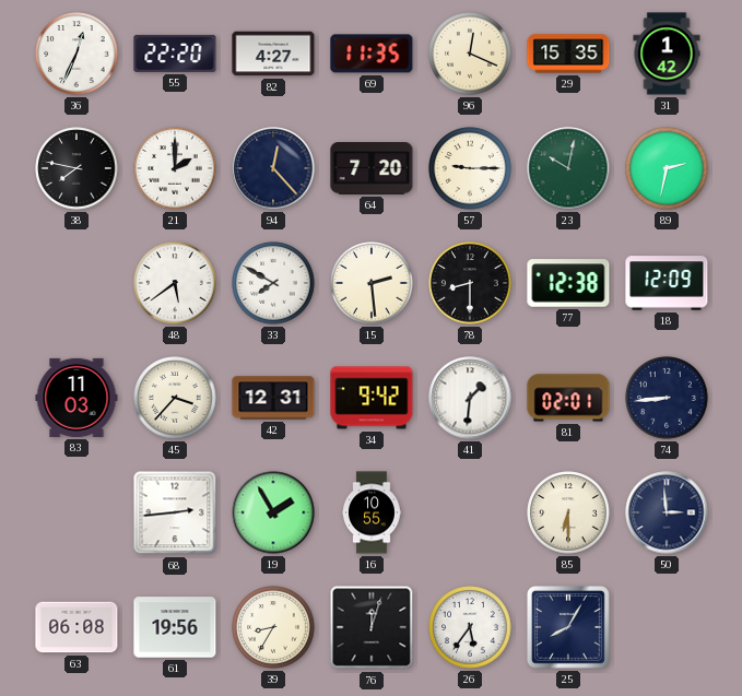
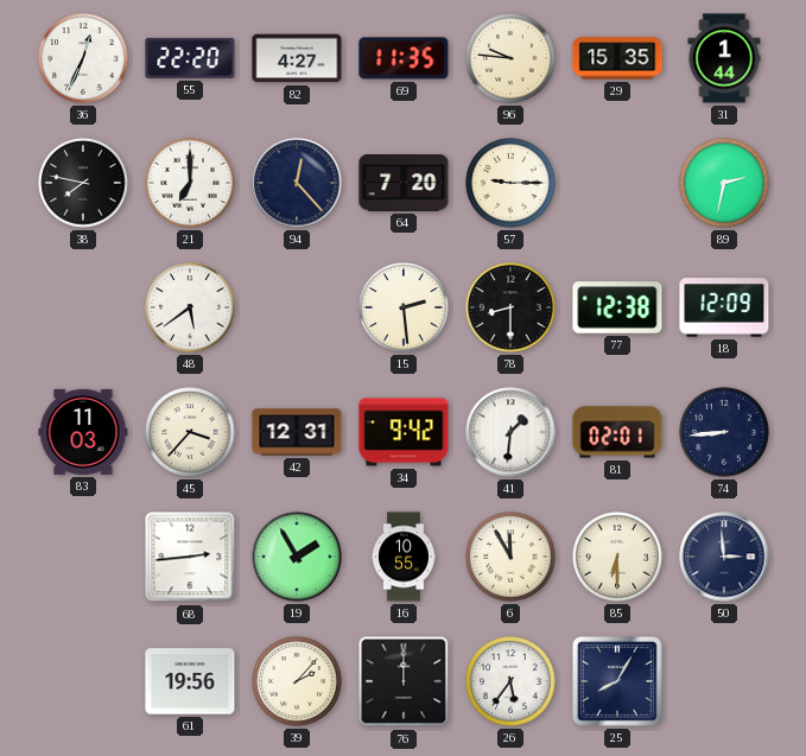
96: 12:19 -> 9:46
31: 1:42 -> 1:44
21: 2:00 -> 7:00
23: 10:02 -> none
33: 7:50 -> none
6: none -> 11:55
63: 06:08 -> none
39: 8:35 -> 2:07
76: 12:03 -> 12:00
